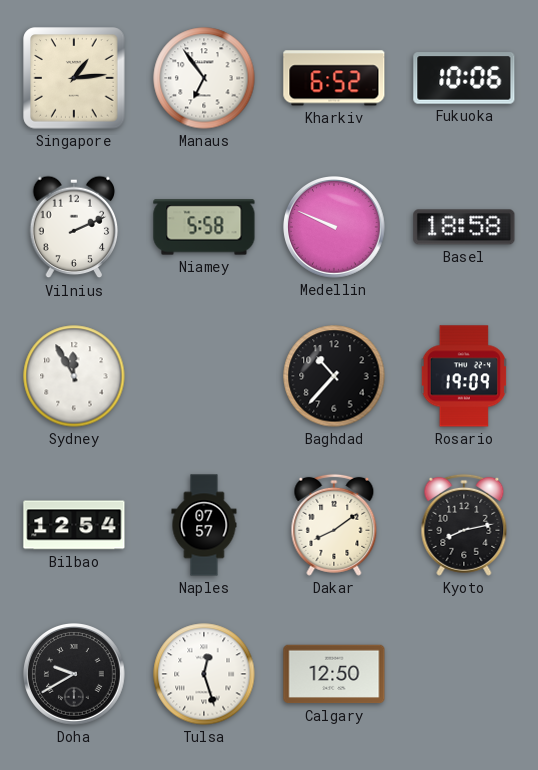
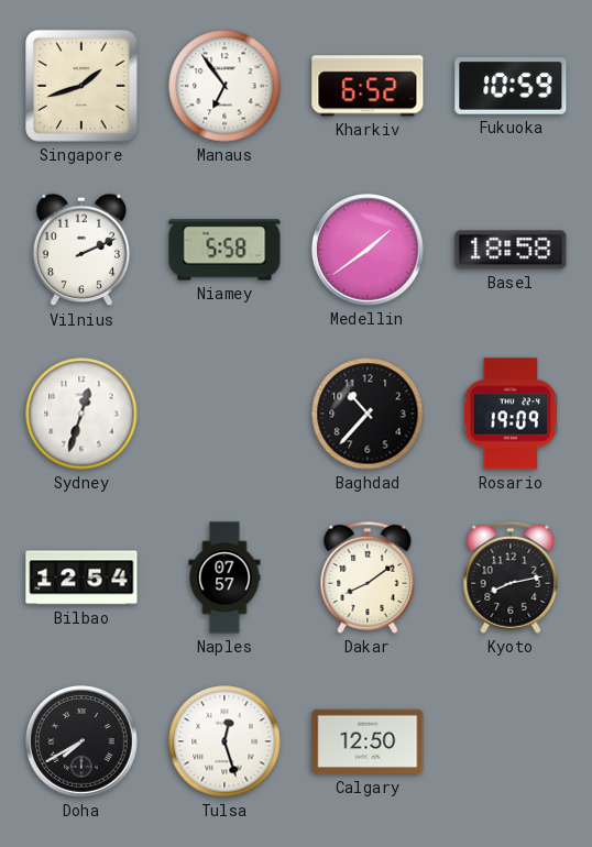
Singapore: 1:14 -> 1:42
Fukuoka: 10:06 -> 10:59
Medellin: 9:49 -> 1:39
Sydney: 11:55 -> 12:33
Doha: 9:40 -> 7:40
